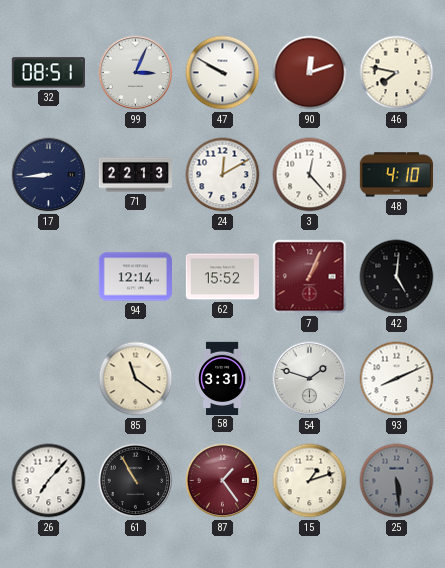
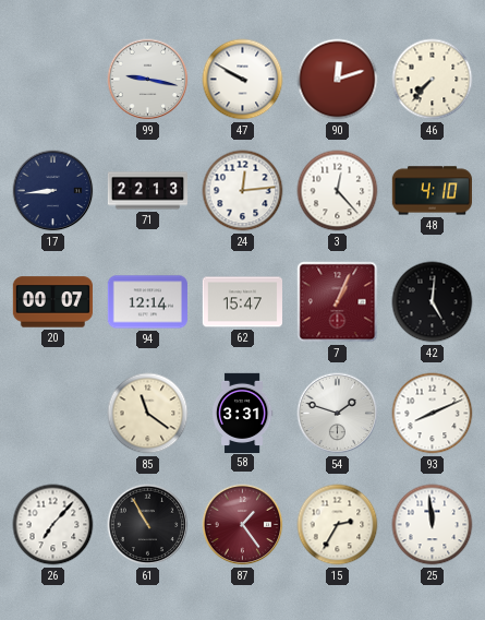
32: 08:51 -> none
99: 3:04 -> 9:17
46: 7:47 -> 7:37
24: 12:10 -> 12:14
20: none -> 00:07
62: 15:52 -> 15:47
15: 1:12 -> 2:35
25: 5:29 -> 11:59
25 dial: grey -> white
